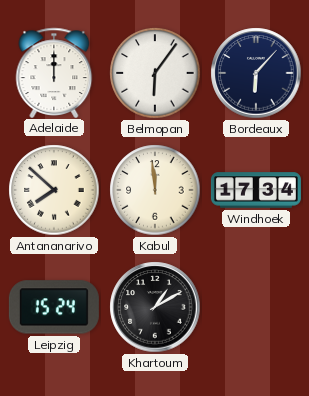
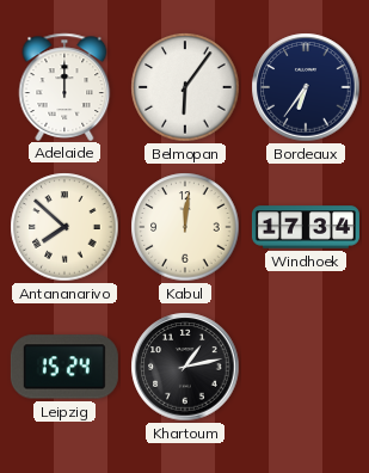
Bordeaux: 6:07 -> 6:36
Kabul: 11:59 -> 12:01
Khartoum: 1:10 -> 1:13
